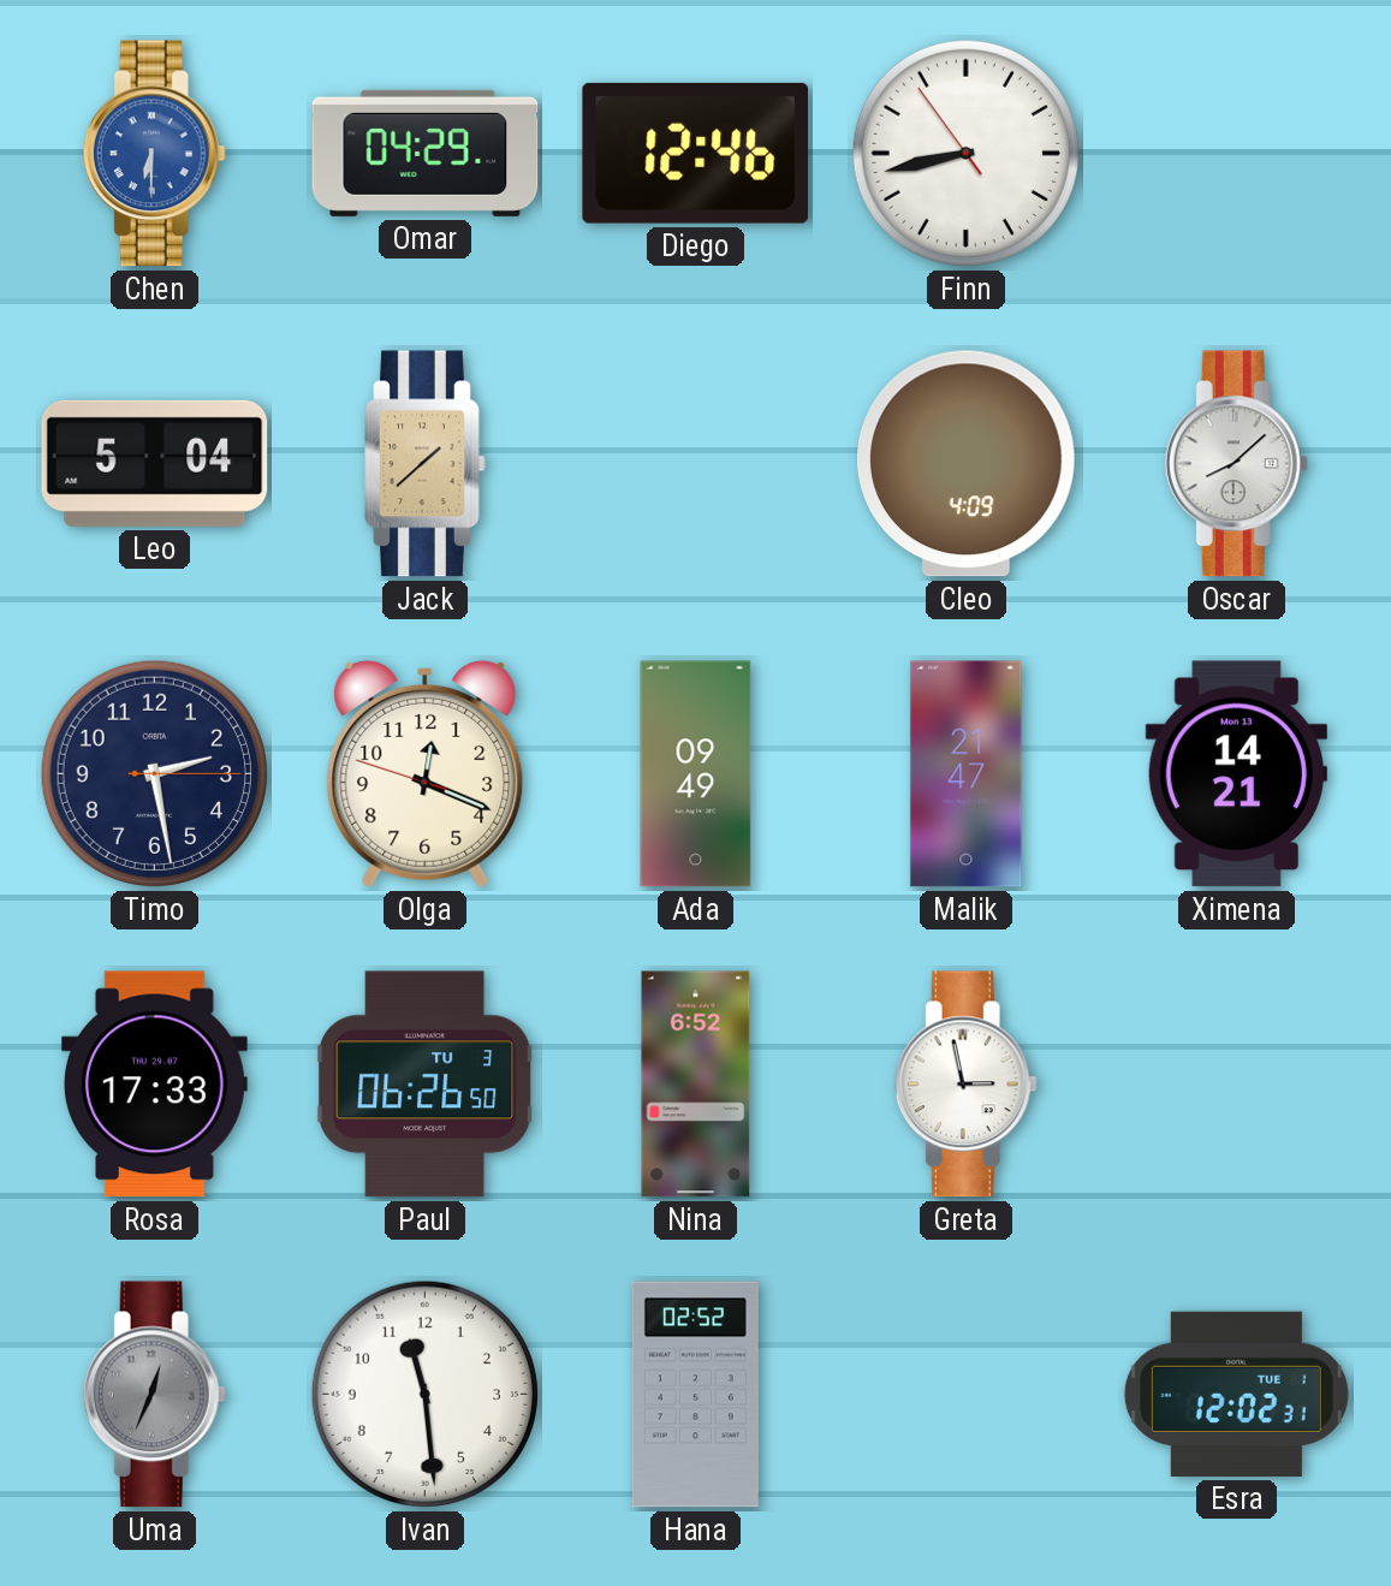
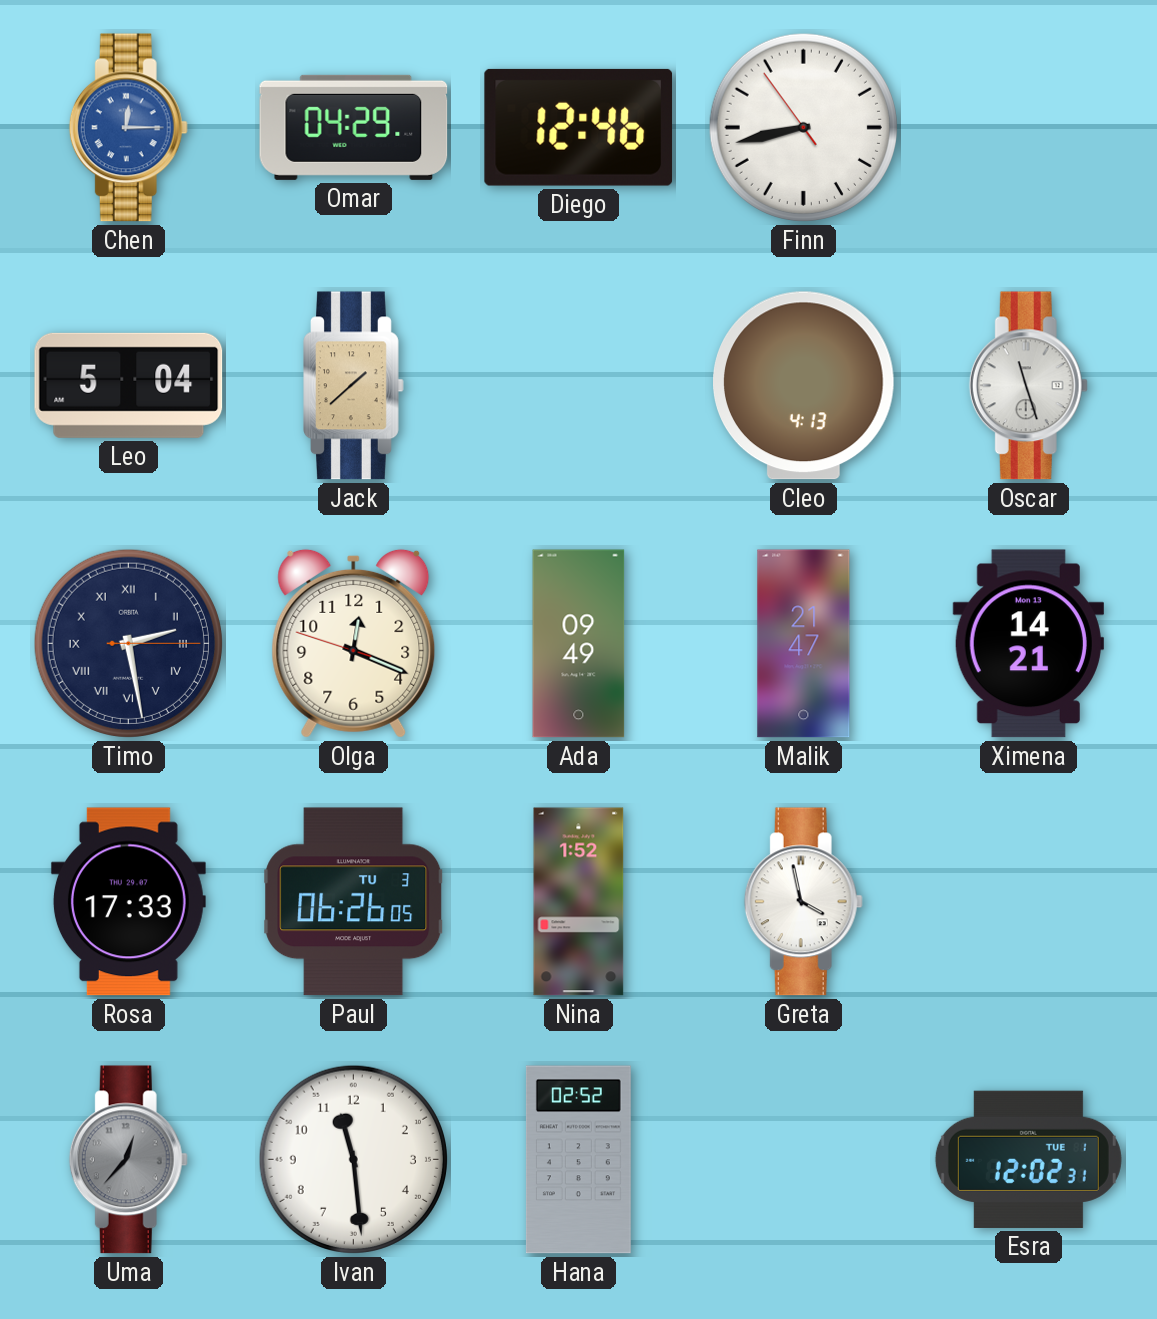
Chen: 6:30 -> 12:15
Cleo: 4:09 -> 4:13
Oscar: 8:08 -> 11:27
Timo numerals: Arabic -> Roman
Paul: 06:26:50 -> 06:26:05
Nina: 6:52 -> 1:52
Greta: 2:58 -> 3:58
Uma: 12:34 -> 12:37
